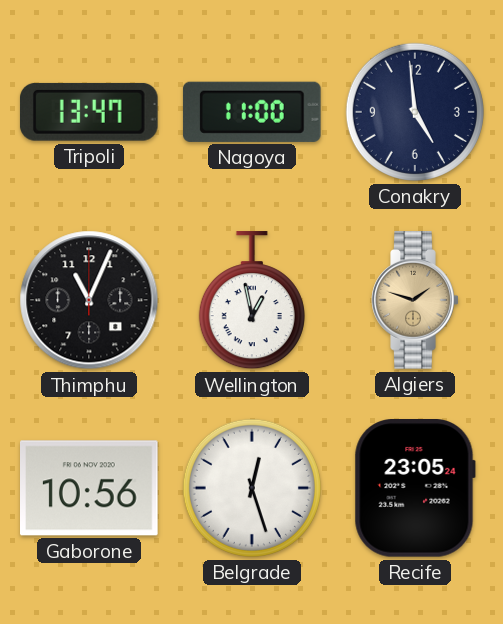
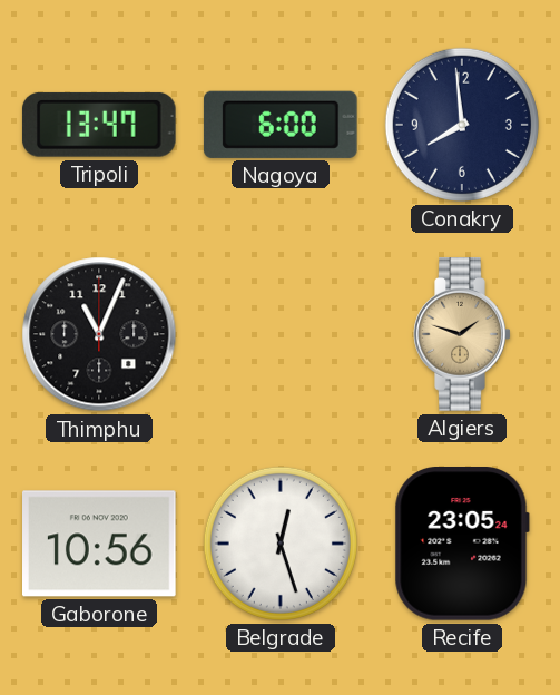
Nagoya: 11:00 -> 6:00
Conakry: 4:59 -> 7:59
Wellington: 12:58 -> none
